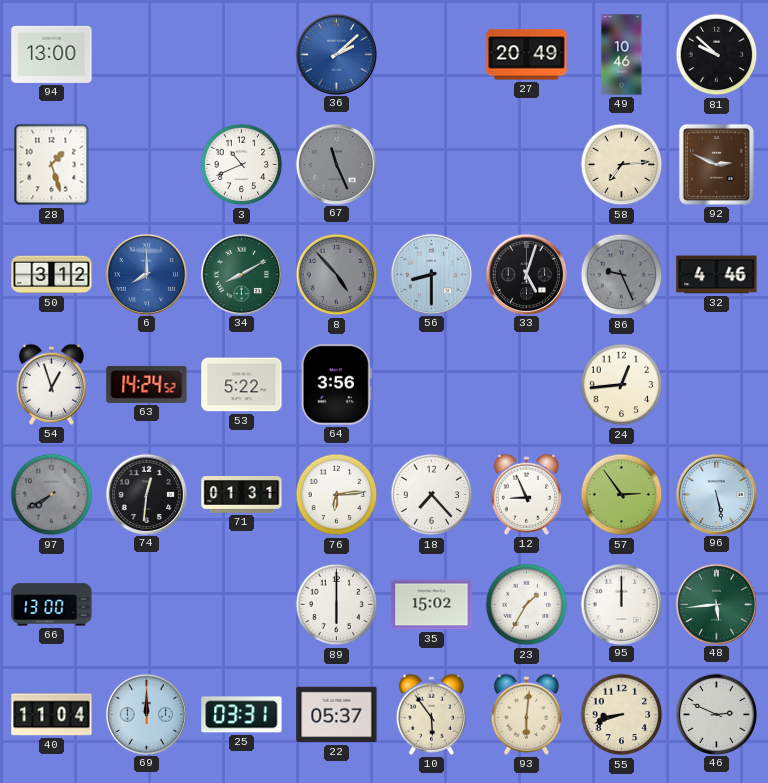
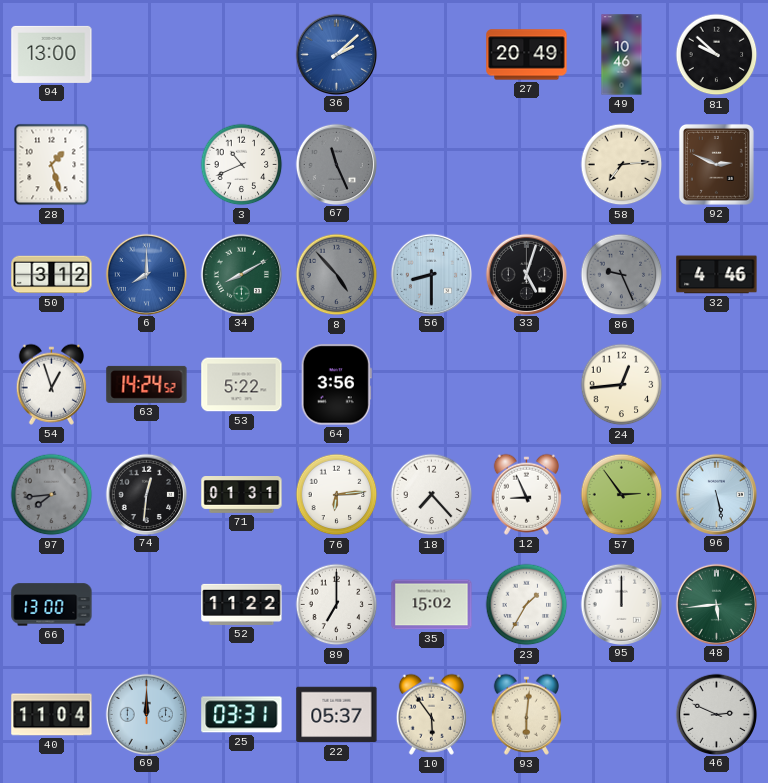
97: 7:40 -> 7:44
52: none -> 11:22
89: 6:00 -> 7:00
55: 8:42 -> none
